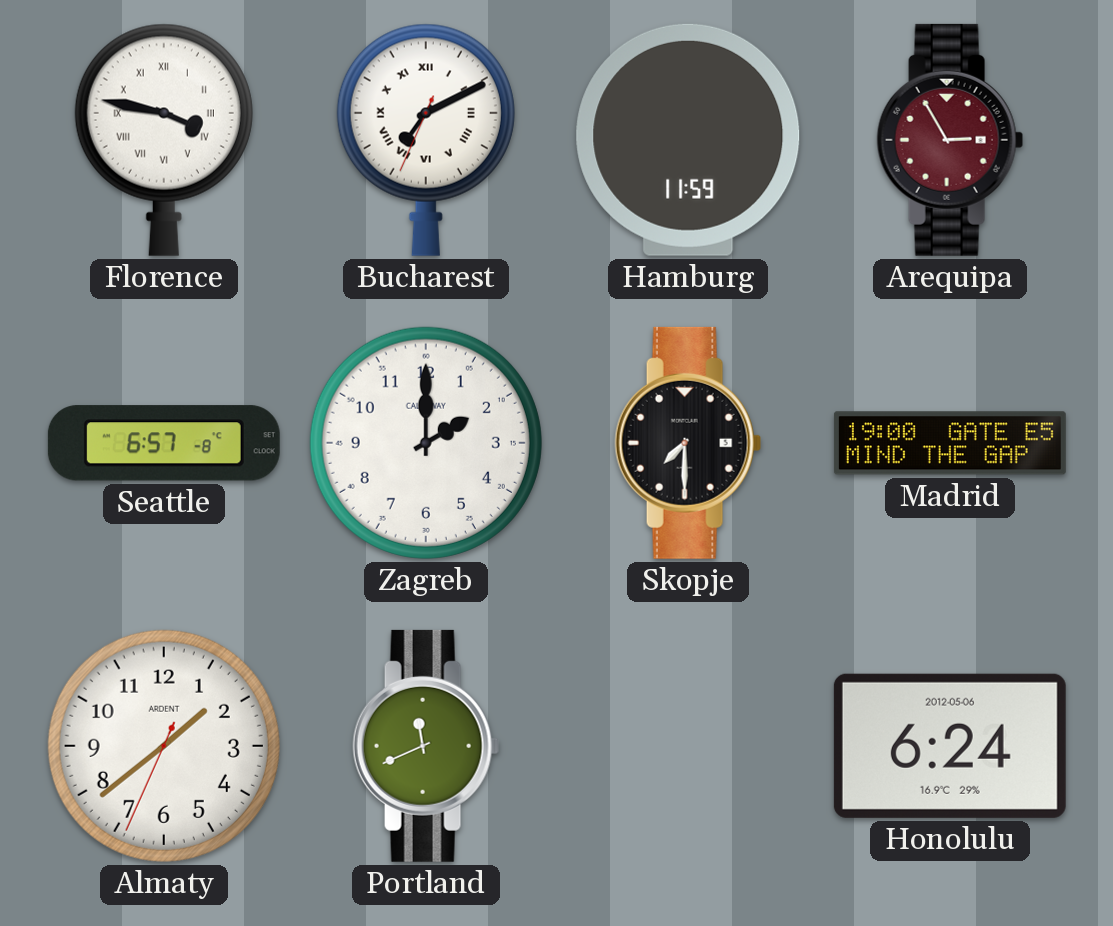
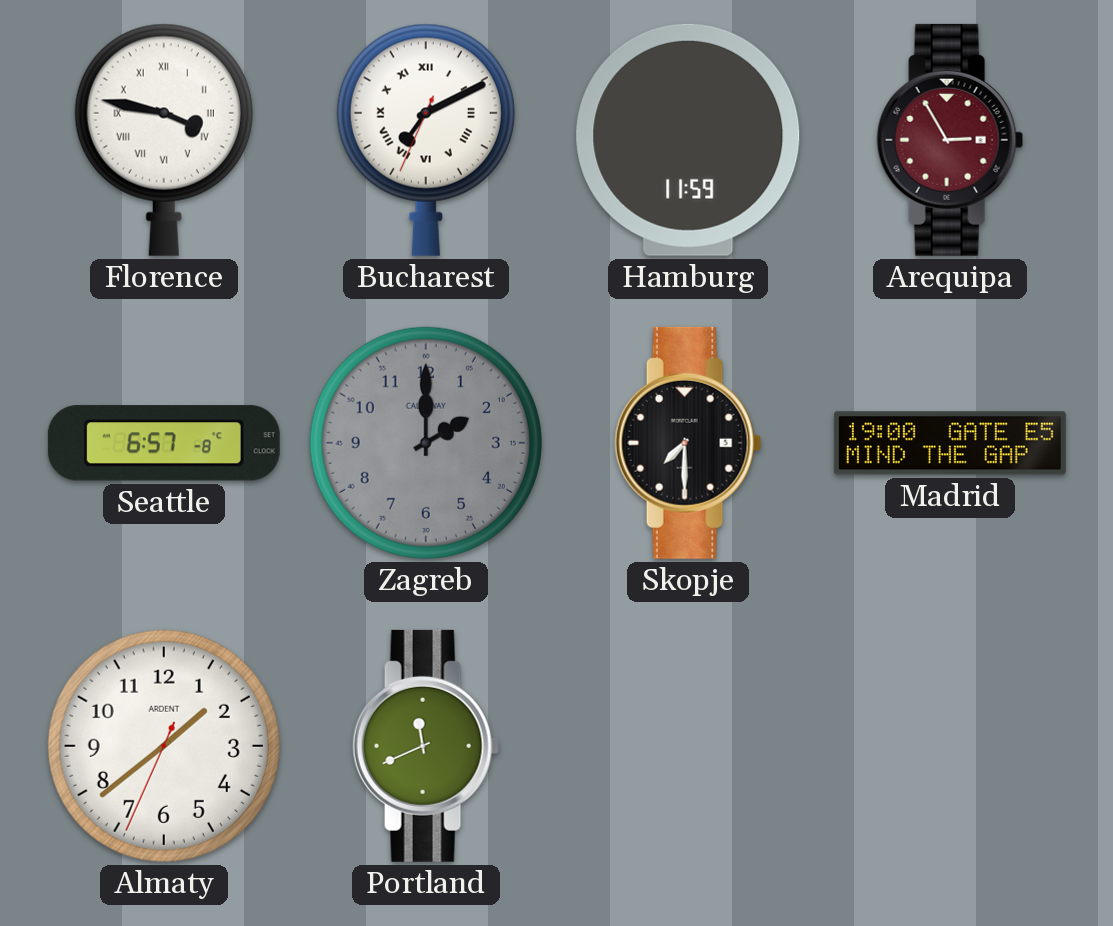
Zagreb dial: white -> grey
Honolulu: 6:24 -> none
